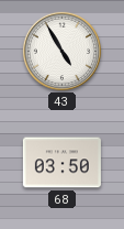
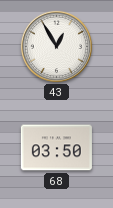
43: 4:55 -> 12:55
